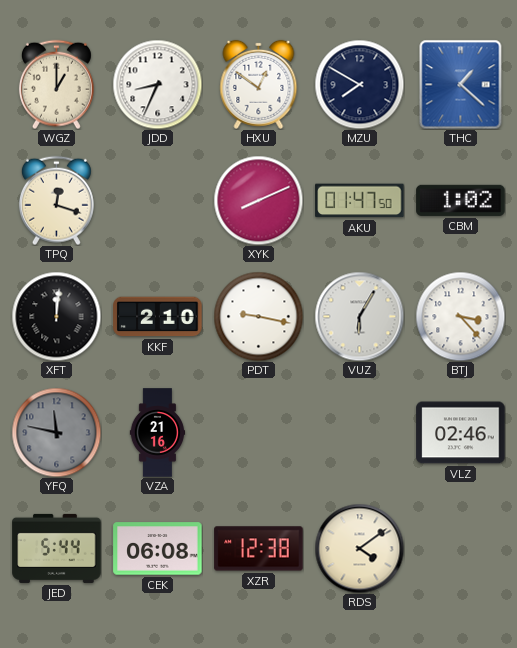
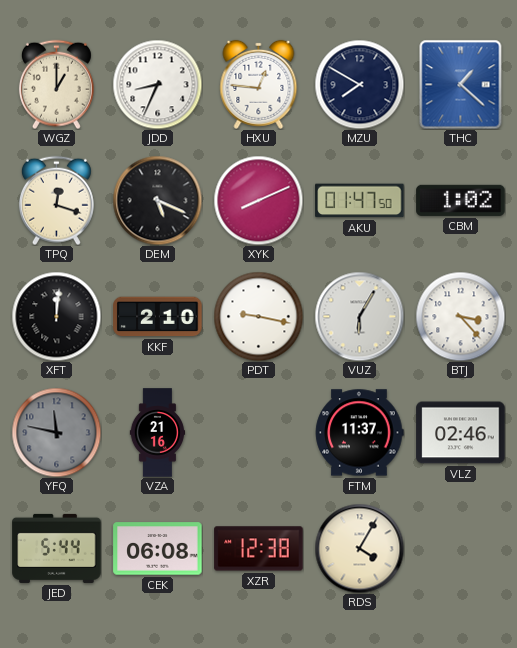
HXU: 12:51 -> 12:46
DEM: none -> 5:19
FTM: none -> 11:37
RDS: 4:09 -> 4:05
